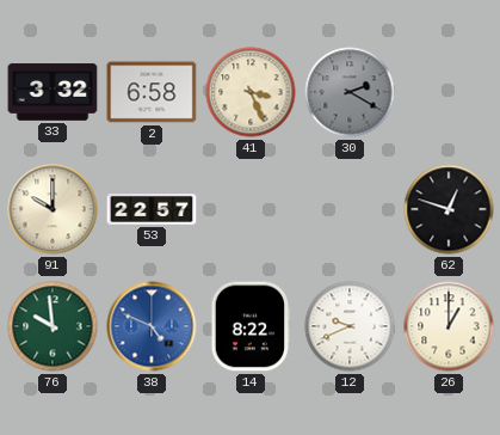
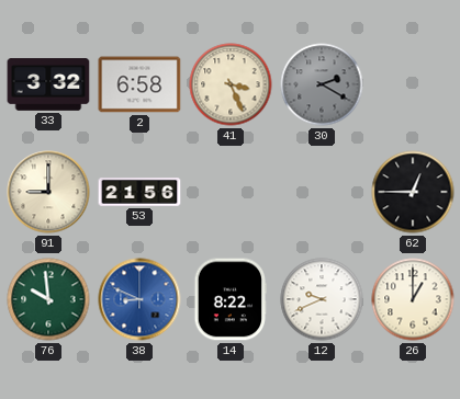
91: 10:00 -> 9:00
53: 22:57 -> 21:56
62: 12:48 -> 12:45
38: 4:49 -> 8:49
